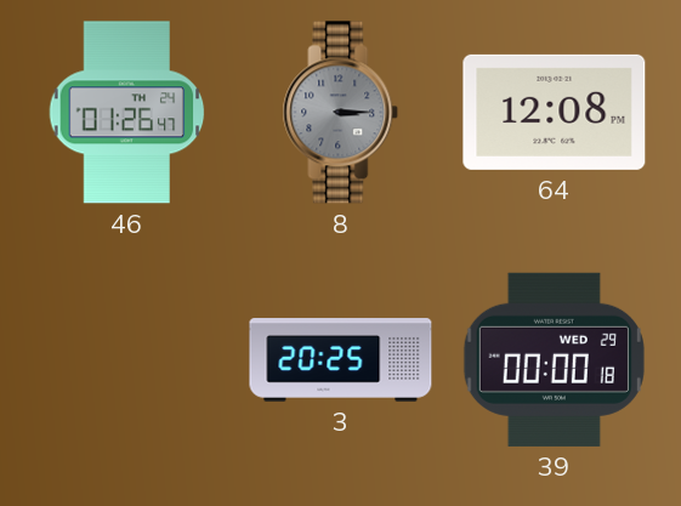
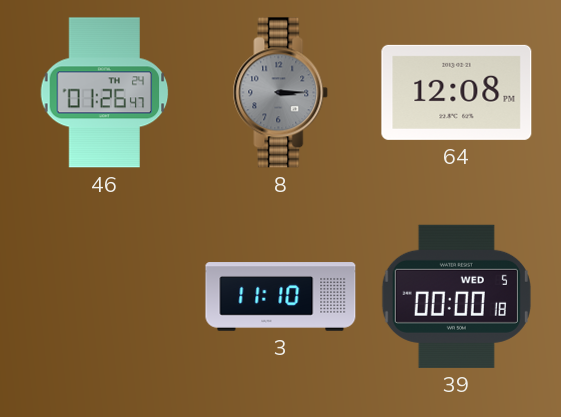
3: 20:25 -> 11:10
39 date: WED 29 -> WED 5
